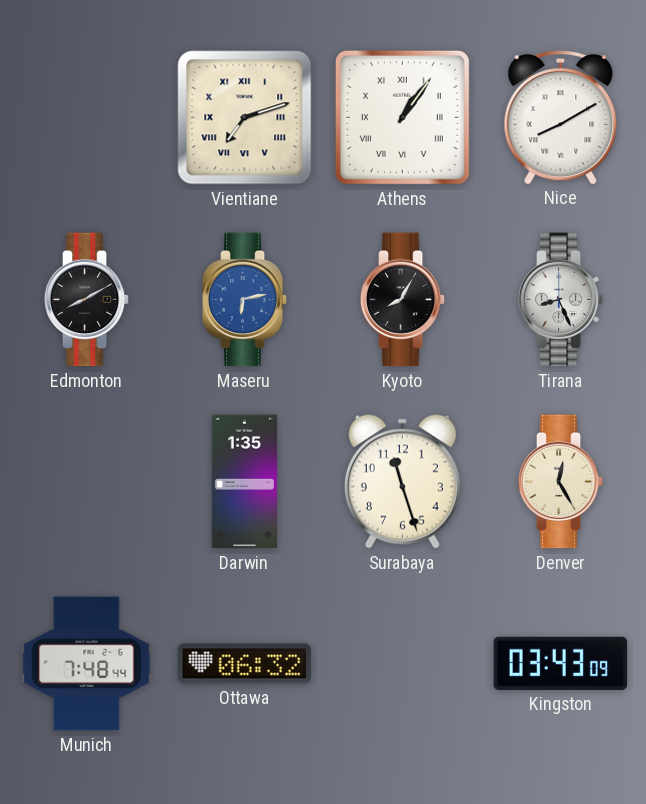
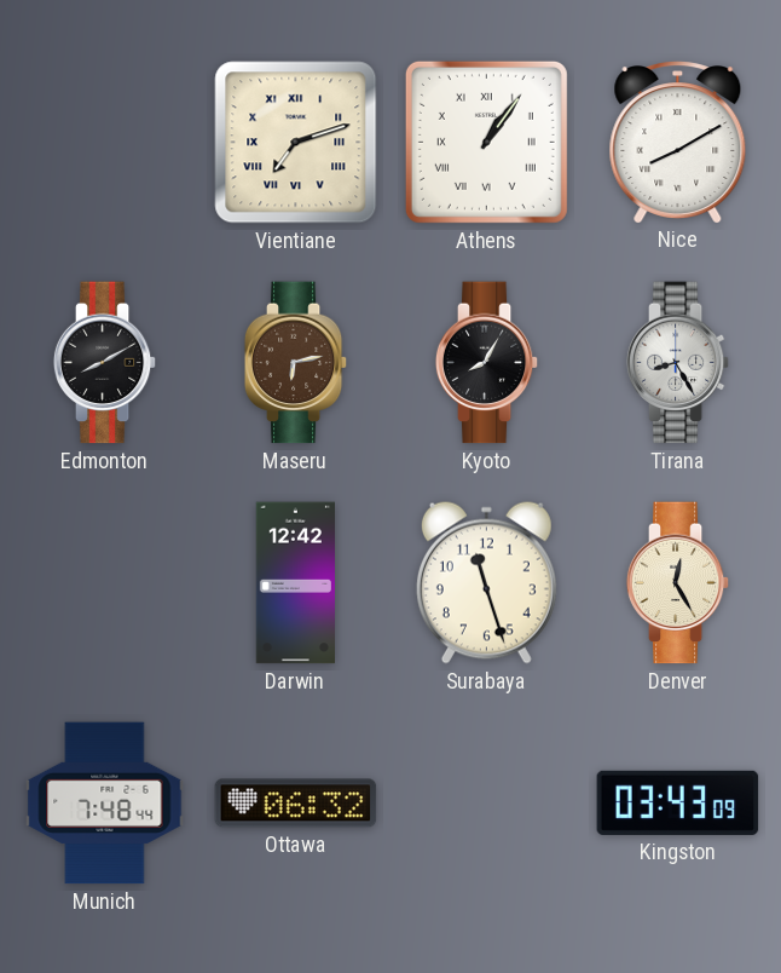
Maseru dial: blue -> brown
Tirana: 8:26 -> 8:25
Darwin: 1:35 -> 12:42
